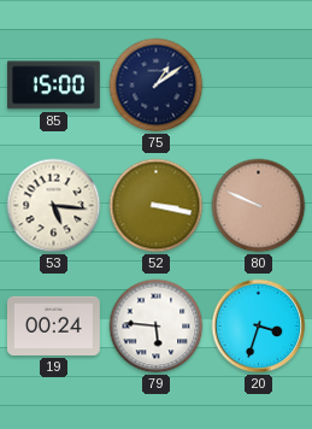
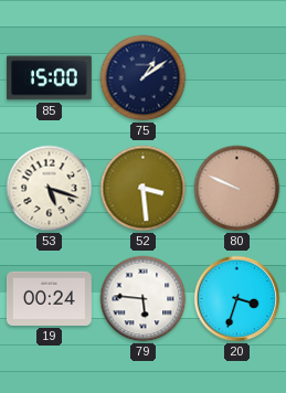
53: 5:16 -> 5:18
52: 3:17 -> 3:29
